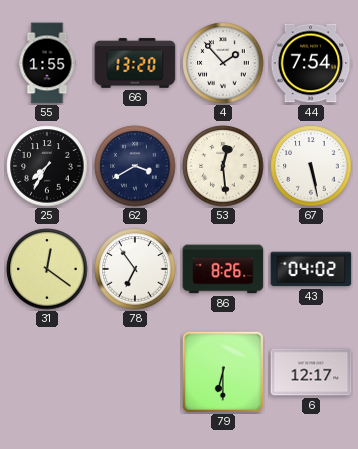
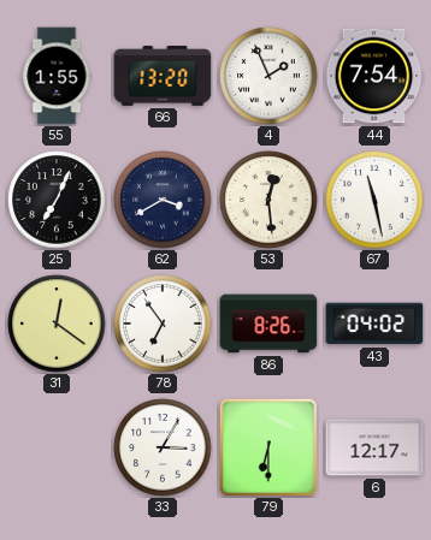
4: 1:53 -> 1:56
25: 7:35 -> 7:04
67: 5:28 -> 11:28
33: none -> 3:05
